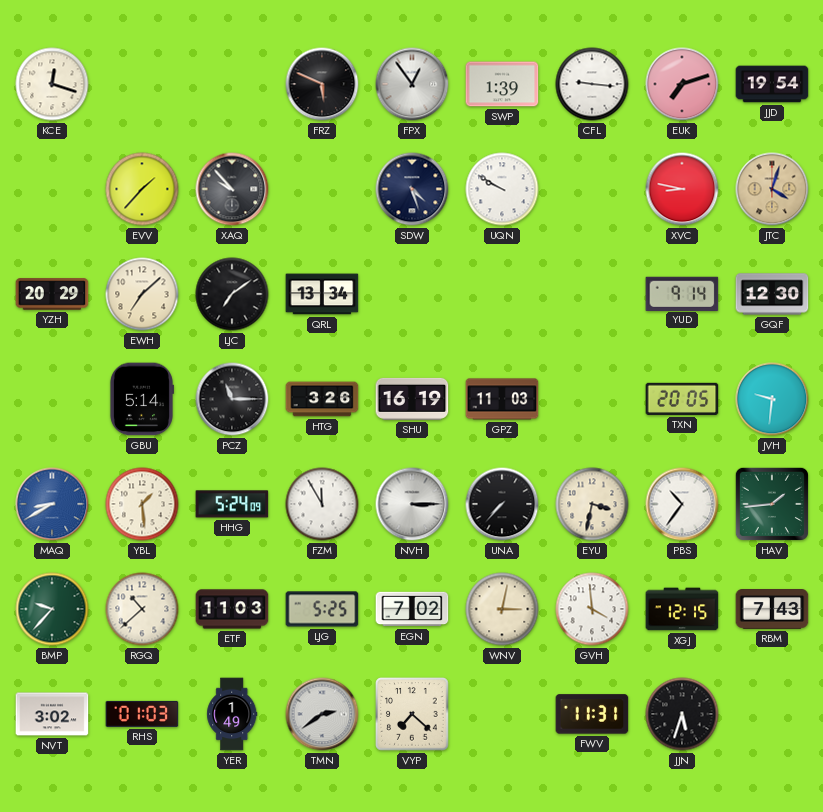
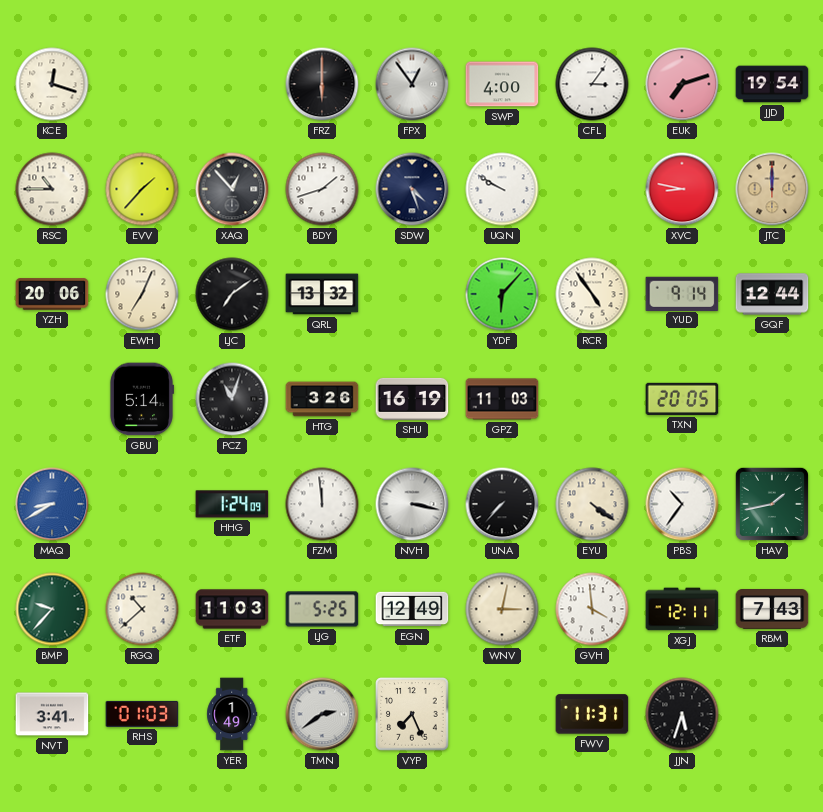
FRZ: 5:49 -> 6:00
SWP: 1:39 -> 4:00
CFL: 9:16 -> 3:06
RSC: none -> 10:45
XAQ: 9:53 -> 12:53
BDY: none -> 1:42
JTC: 4:03 -> 12:00
YZH: 20:29 -> 20:06
EWH: 7:08 -> 7:04
QRL: 13:34 -> 13:32
YDF: none -> 6:07
RCR: none -> 4:54
GQF: 12:30 -> 12:44
PCZ: 11:15 -> 11:03
JVH: 9:31 -> none
YBL: 1:29 -> none
HHG: 5:24 -> 1:24
FZM: 11:55 -> 11:59
NVH: 3:15 -> 3:17
EYU: 3:32 -> 4:21
HAV: 1:44 -> 1:43
EGN: 7:02 -> 12:49
XGJ: 12:15 -> 12:11
NVT: 3:02 -> 3:41
VYP: 7:22 -> 7:26
